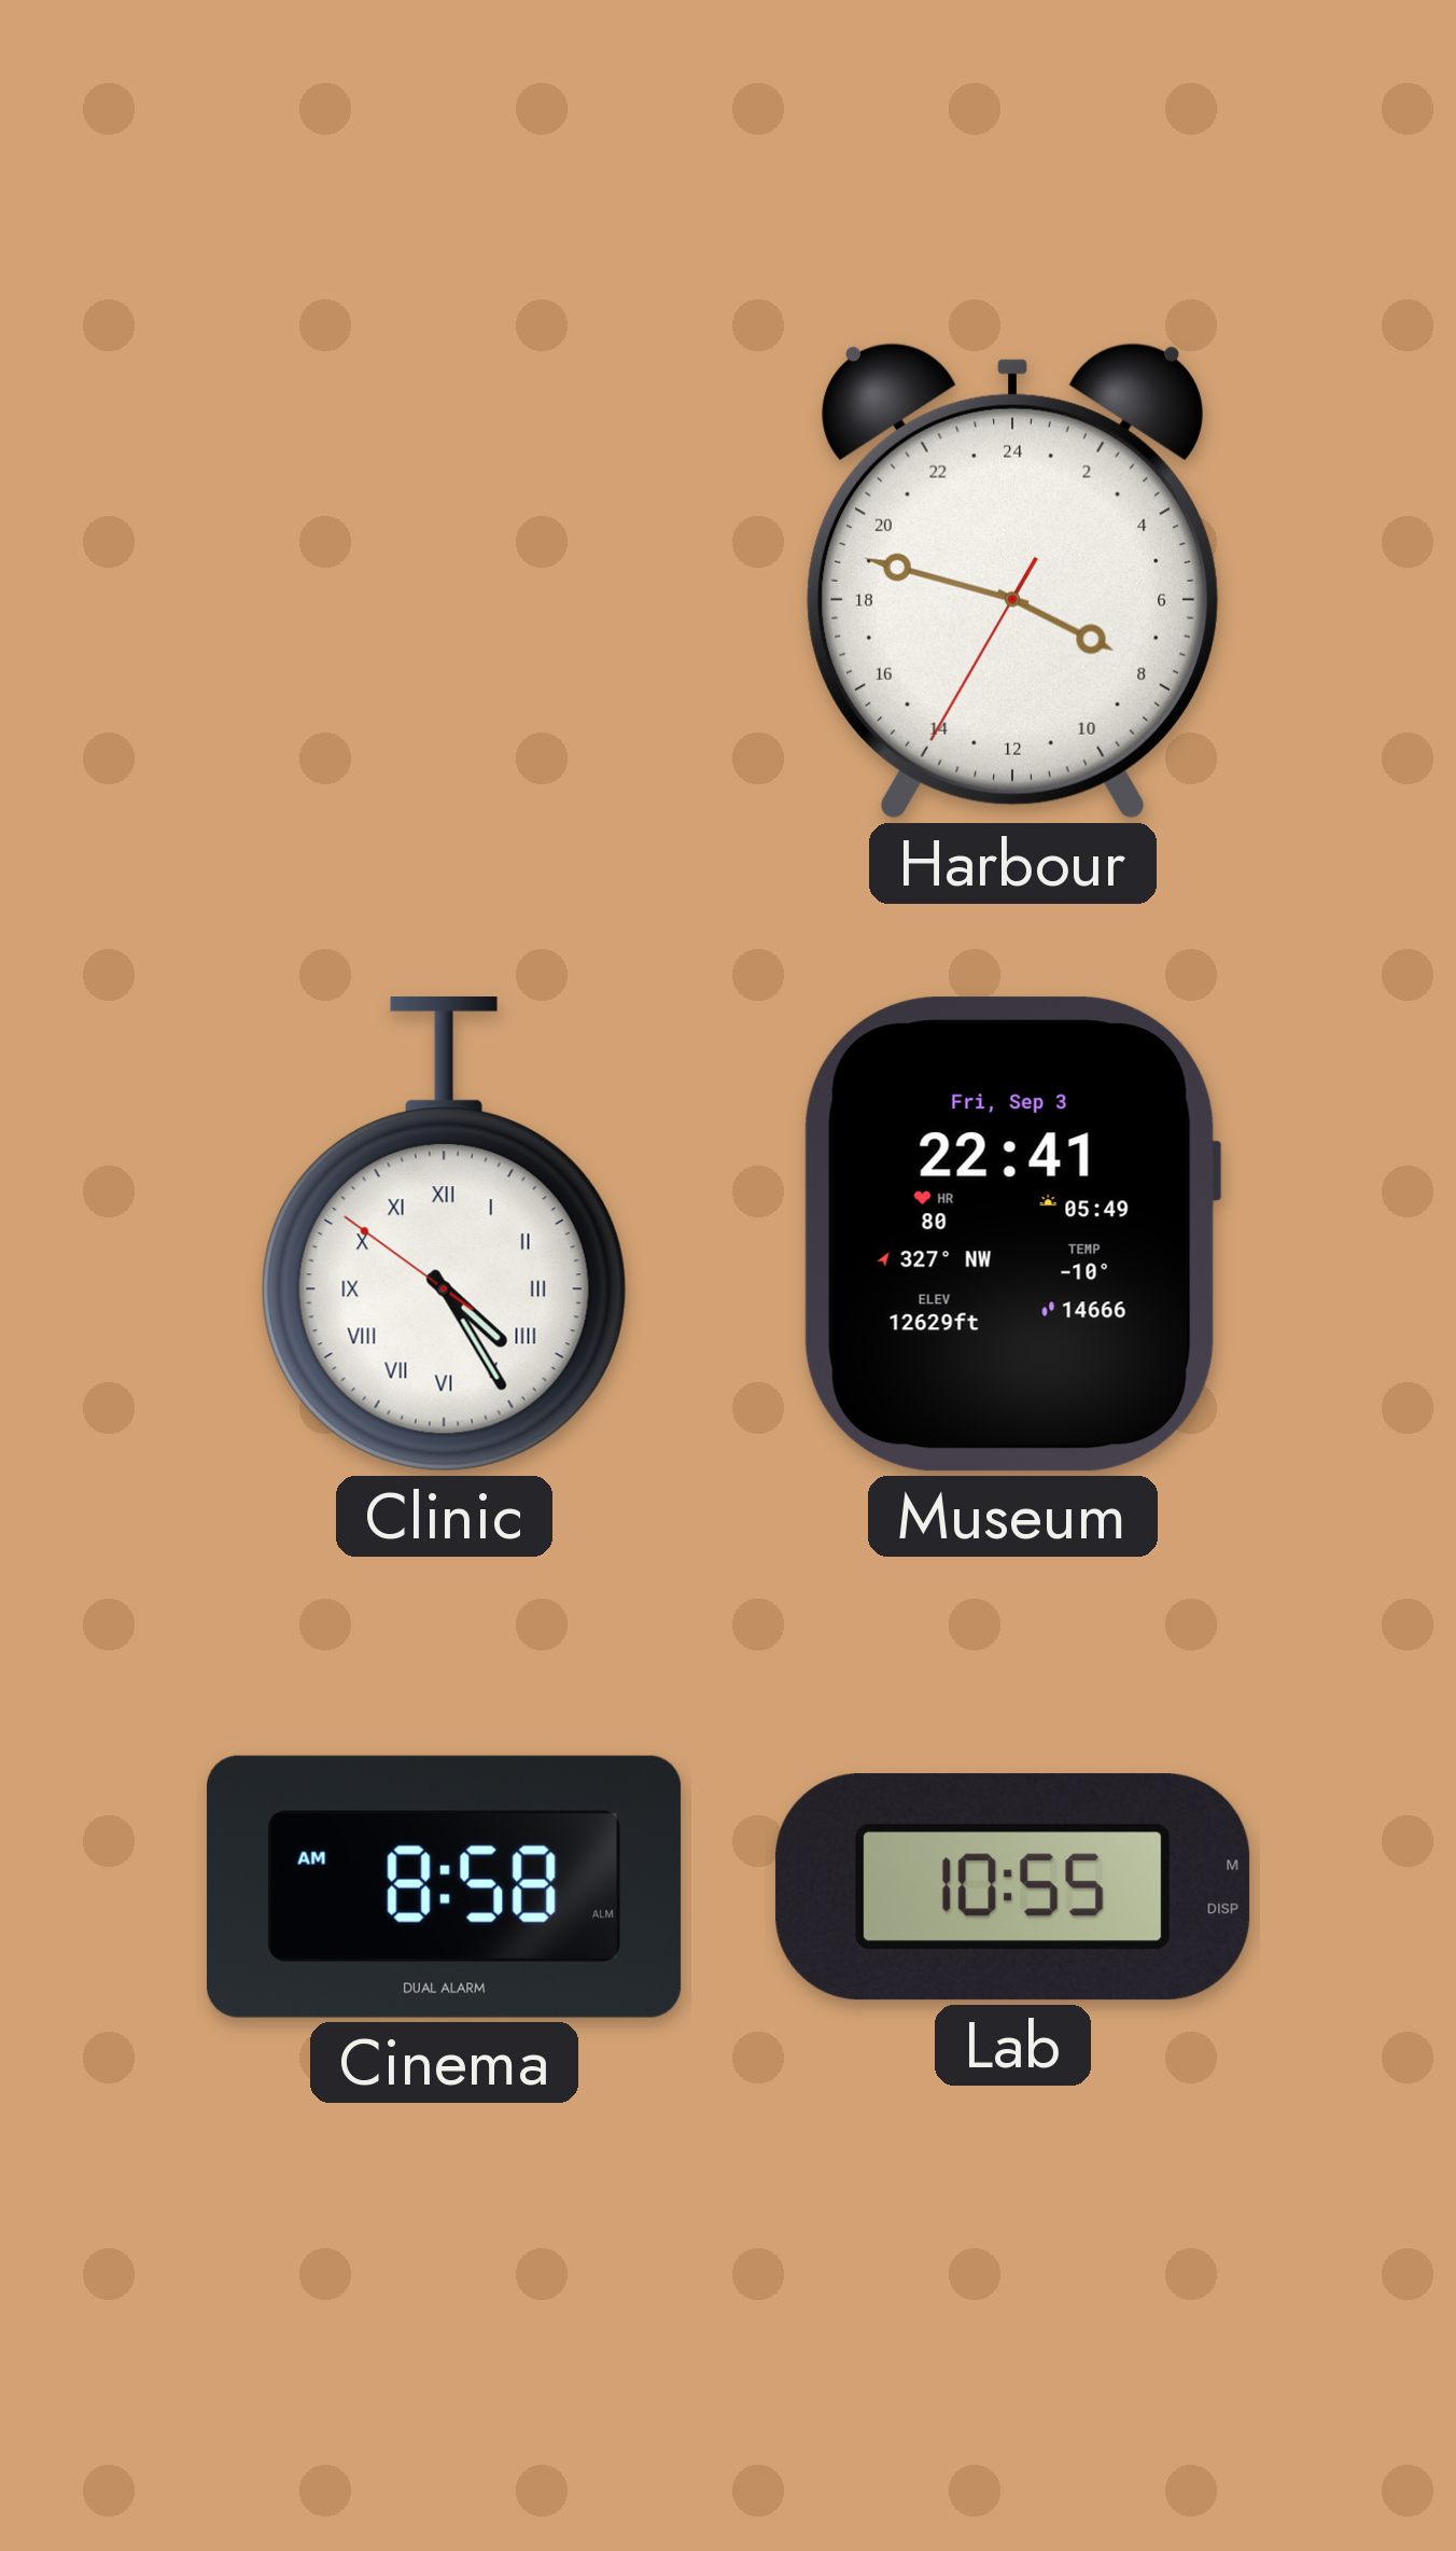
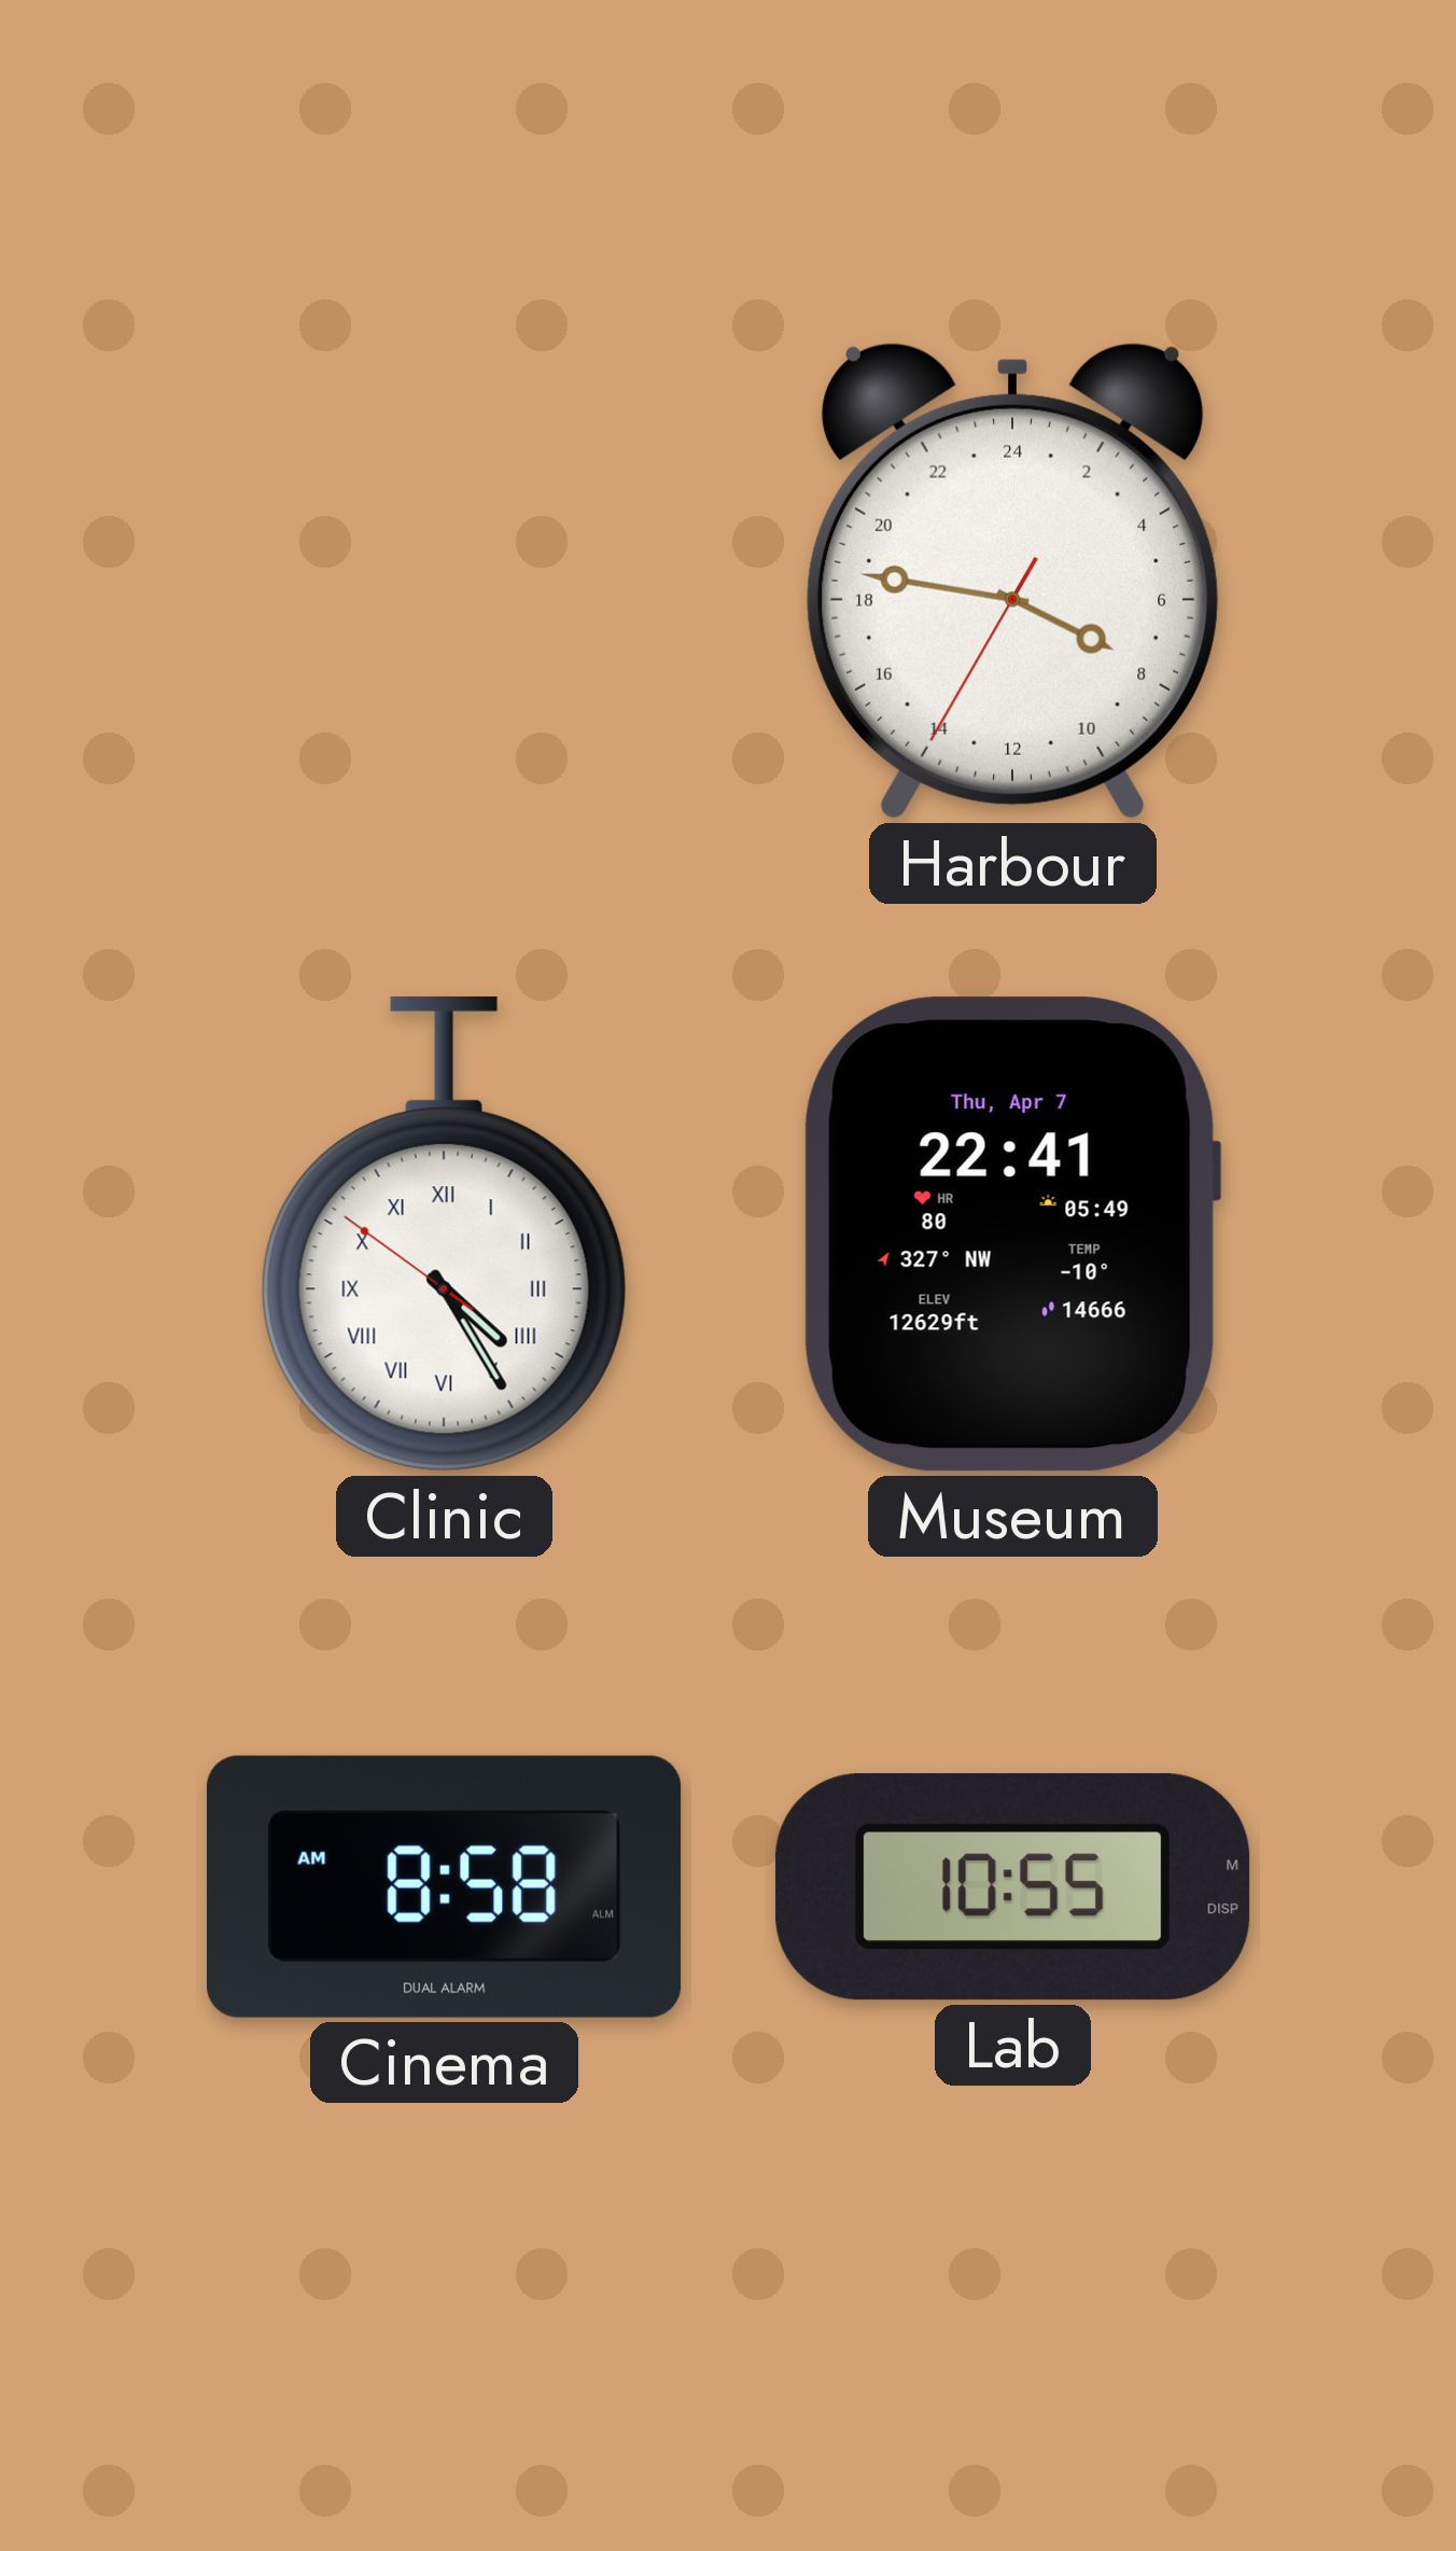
Harbour: 7:47 -> 7:46
Museum date: Fri, Sep 3 -> Thu, Apr 7
